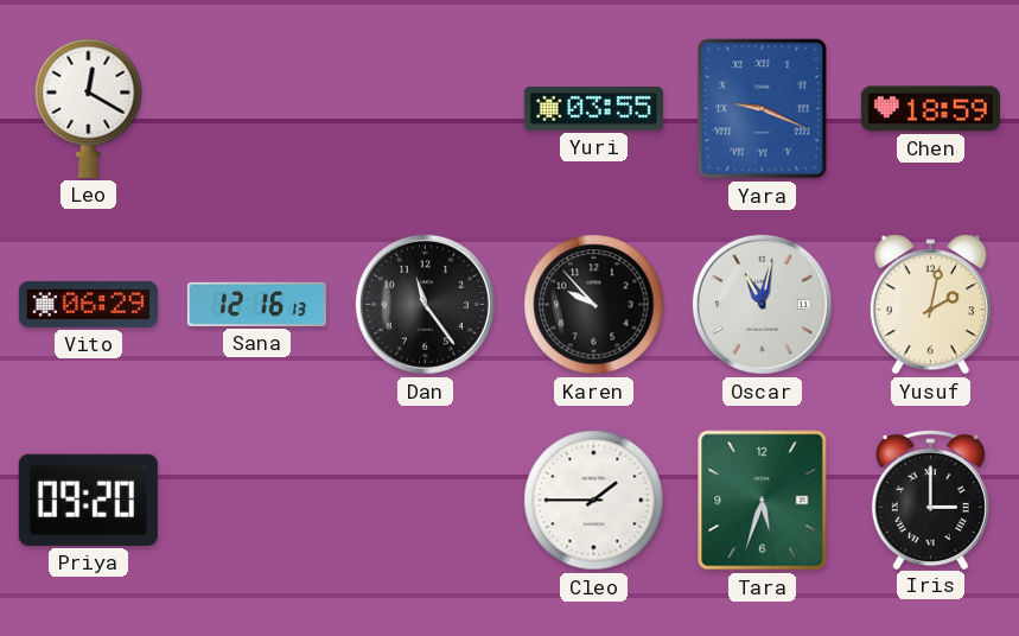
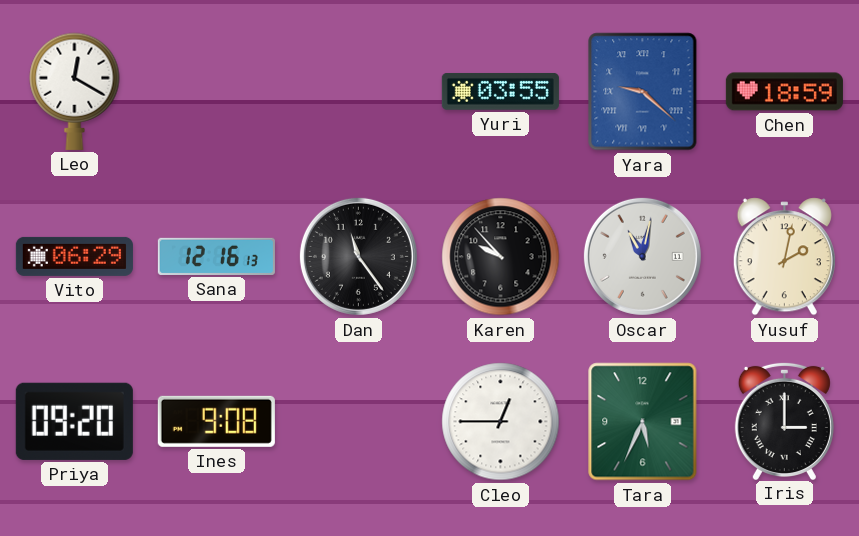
Yara: 9:19 -> 9:22
Ines: none -> 9:08
Cleo: 1:45 -> 12:45
Tara: 5:33 -> 5:34
